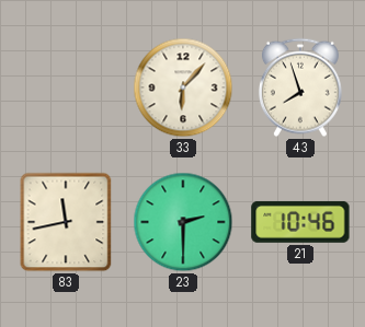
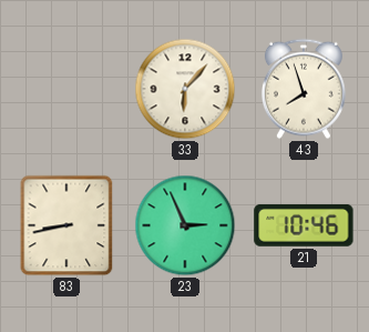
83: 11:43 -> 8:43
23: 2:30 -> 2:56
